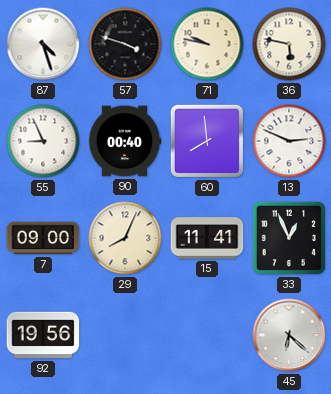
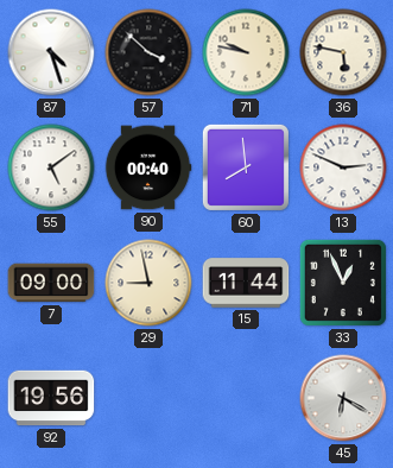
57: 3:48 -> 3:52
55: 8:56 -> 5:09
29: 8:04 -> 8:58
15: 11:41 -> 11:44
45: 6:22 -> 6:20
